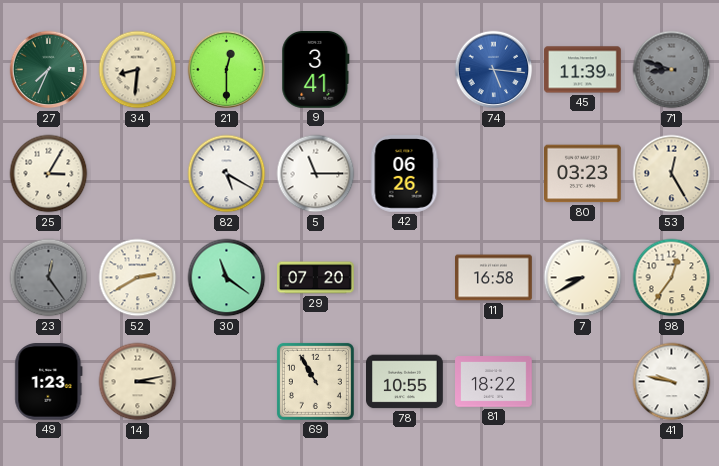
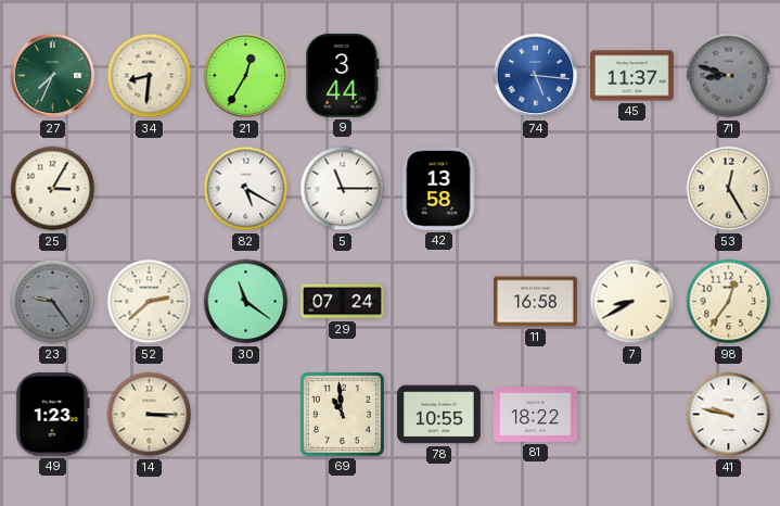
21: 12:30 -> 12:35
9: 3:41 -> 3:44
45: 11:39 -> 11:37
42: 06:26 -> 13:58
80: 03:23 -> none
23: 12:24 -> 9:24
52: 2:40 -> 2:38
29: 07:20 -> 07:24
14: 3:13 -> 3:15
69: 10:55 -> 10:59
